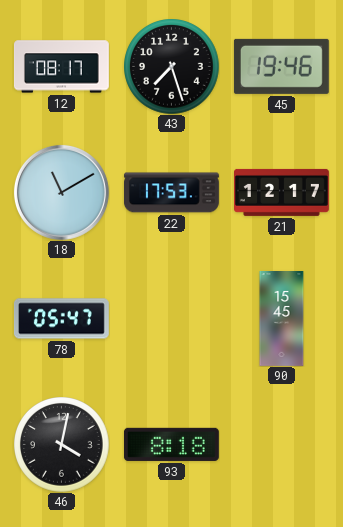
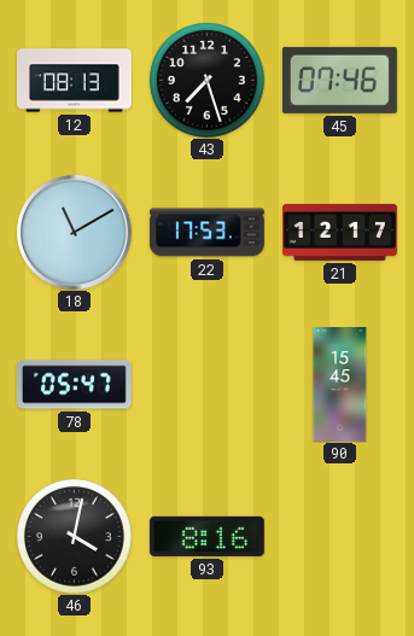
12: 08:17 -> 08:13
45: 19:46 -> 07:46
93: 8:18 -> 8:16
